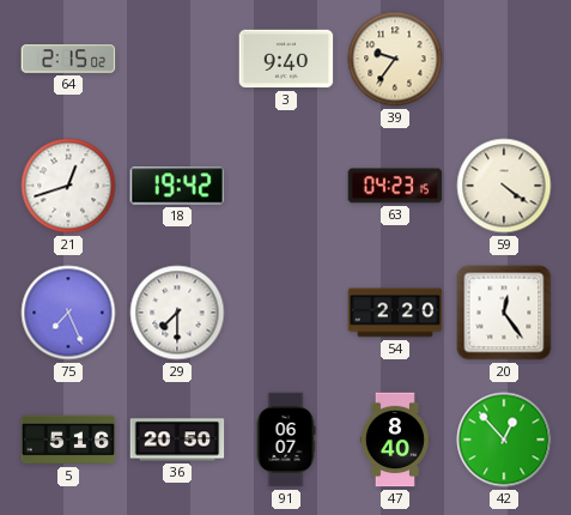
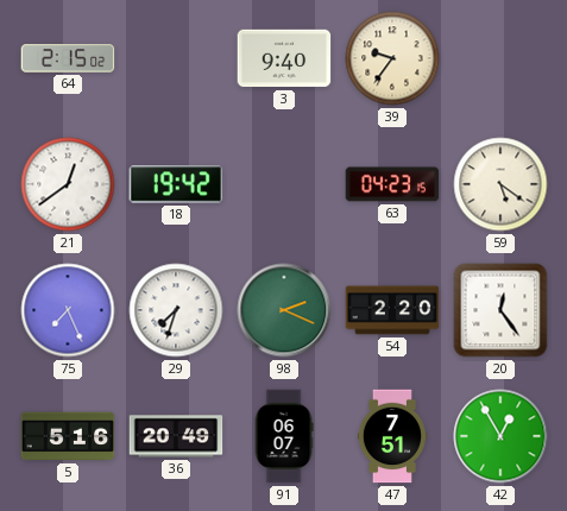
21: 12:42 -> 12:39
59: 4:21 -> 5:21
29: 7:30 -> 7:33
98: none -> 2:19
36: 20:50 -> 20:49
47: 8:40 -> 7:51
42: 12:53 -> 12:55
